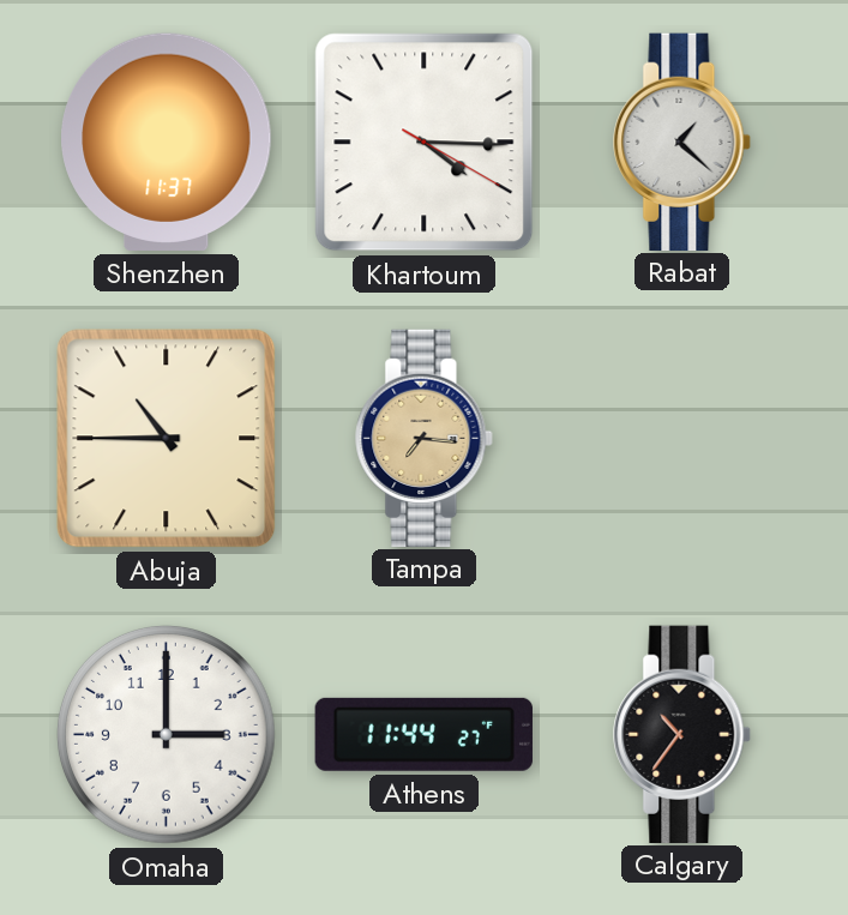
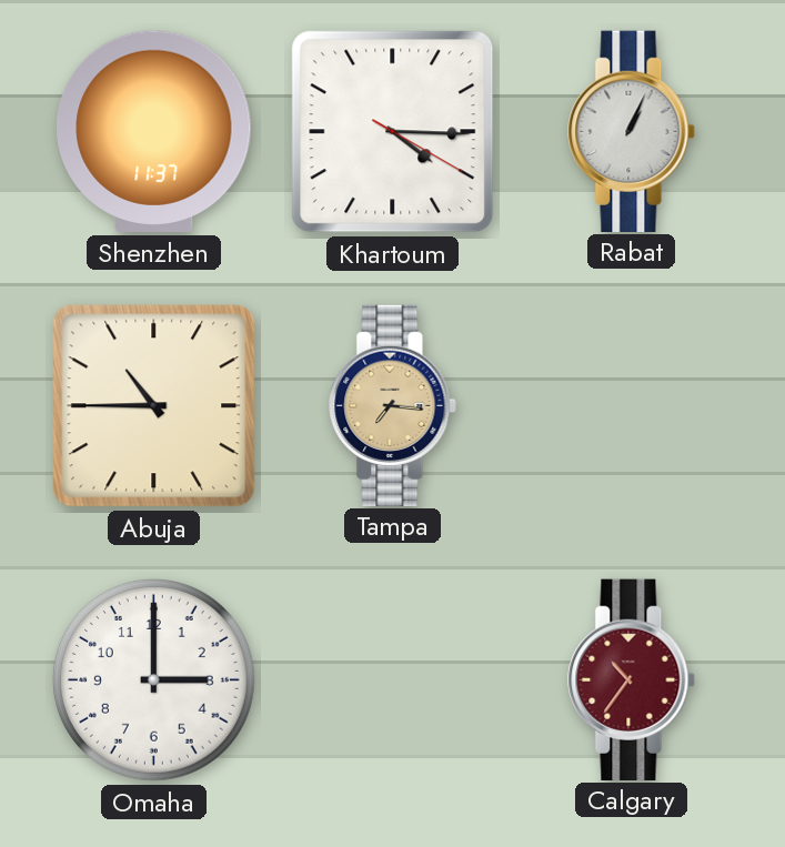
Rabat: 1:22 -> 1:04
Athens: 11:44 -> none
Calgary dial: black -> burgundy
